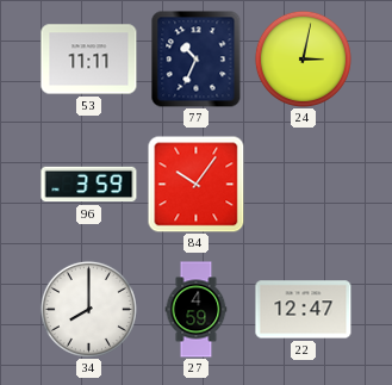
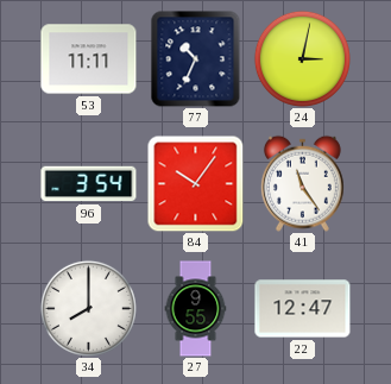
96: 3:59 -> 3:54
41: none -> 11:24
27: 4:59 -> 9:55
